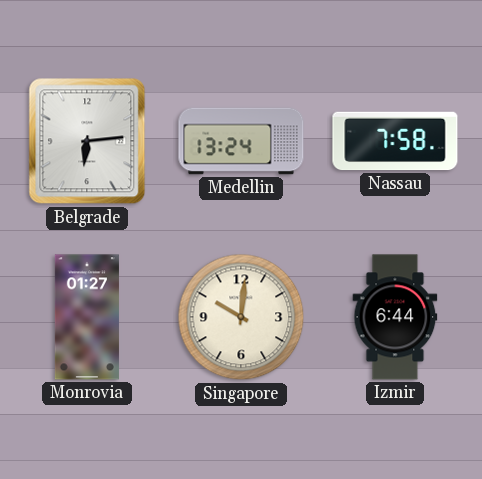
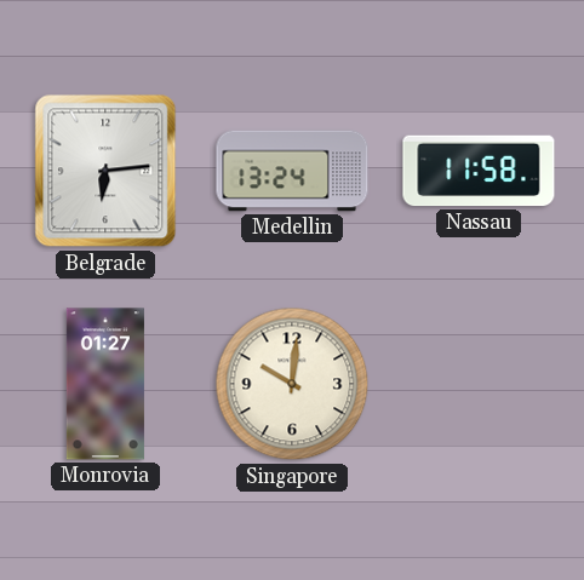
Nassau: 7:58 -> 11:58
Izmir: 6:44 -> none
